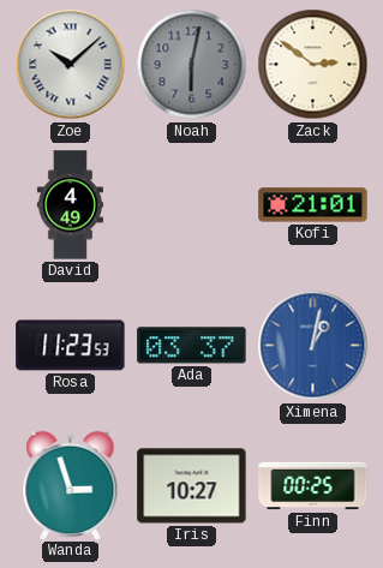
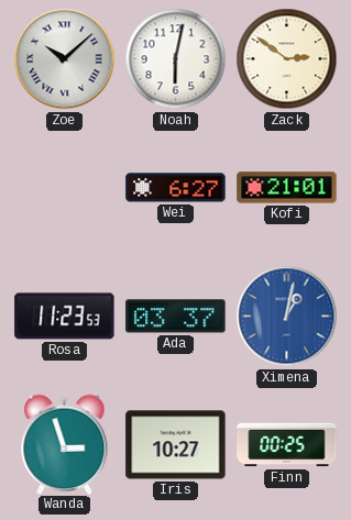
Noah dial: grey -> white
David: 4:49 -> none
Wei: none -> 6:27
